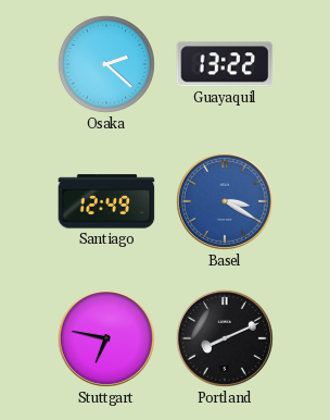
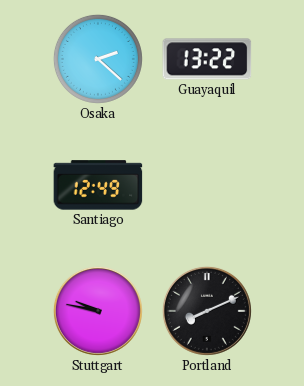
Basel: 3:20 -> none
Stuttgart: 6:47 -> 9:47
